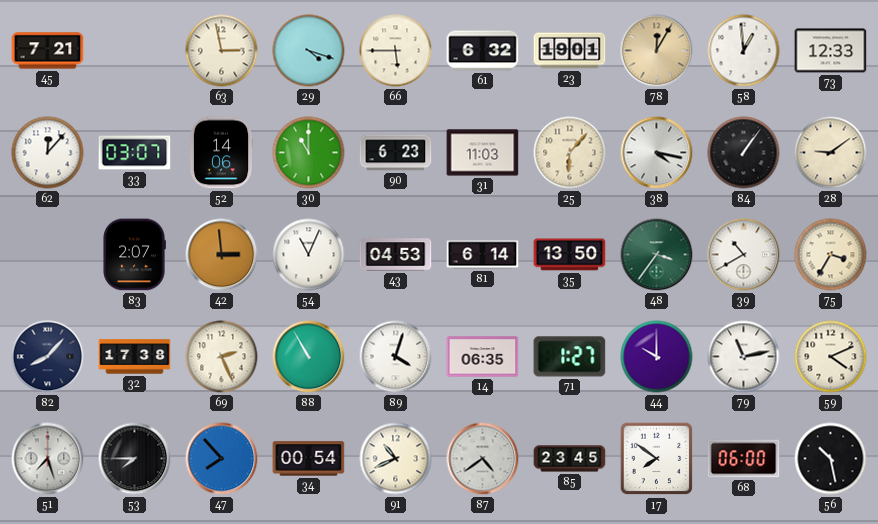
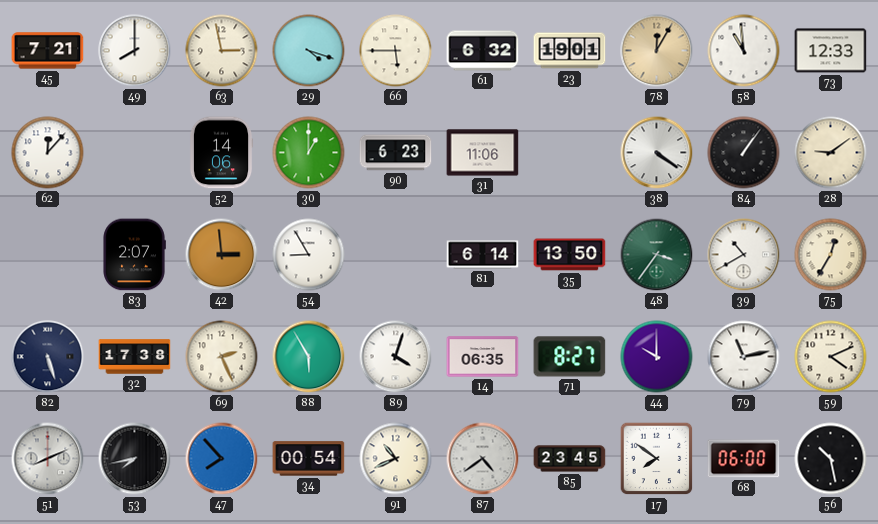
49: none -> 8:00
58: 12:59 -> 10:59
33: 03:07 -> none
30: 11:00 -> 1:00
31: 11:03 -> 11:06
25: 6:07 -> none
38: 4:17 -> 4:21
54: 11:04 -> 8:55
43: 04:53 -> none
75: 3:35 -> 12:35
82: 8:07 -> 5:27
88: 10:55 -> 5:55
71: 1:27 -> 8:27
51: 7:27 -> 8:11
53: 7:45 -> 7:43
